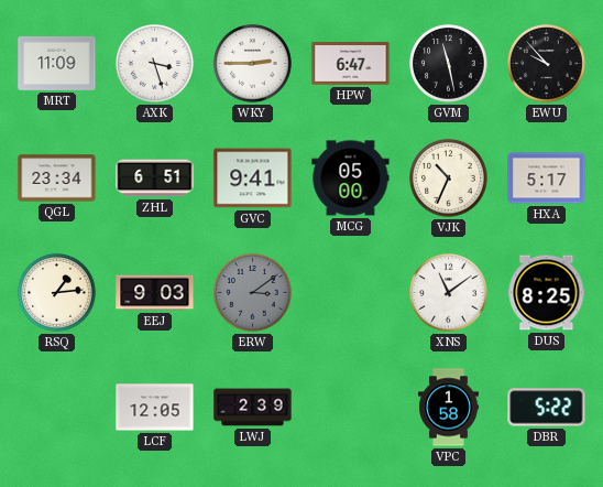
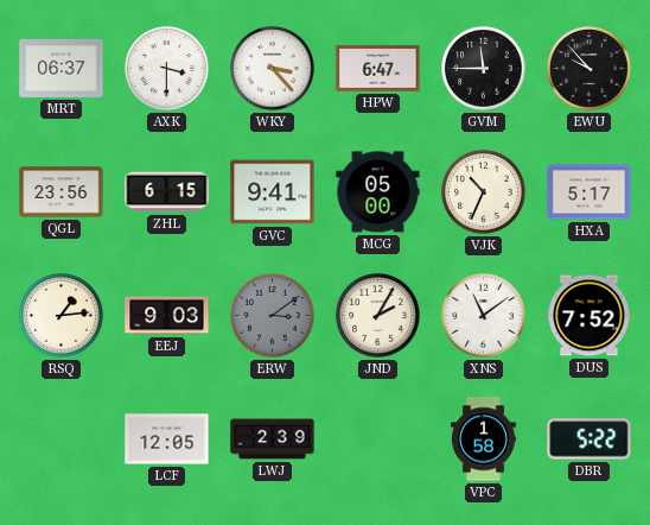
MRT: 11:09 -> 06:37
AXK: 3:27 -> 3:30
WKY: 2:45 -> 3:23
GVM: 11:28 -> 11:45
QGL: 23:34 -> 23:56
ZHL: 6:51 -> 6:15
JND: none -> 2:05
DUS: 8:25 -> 7:52
